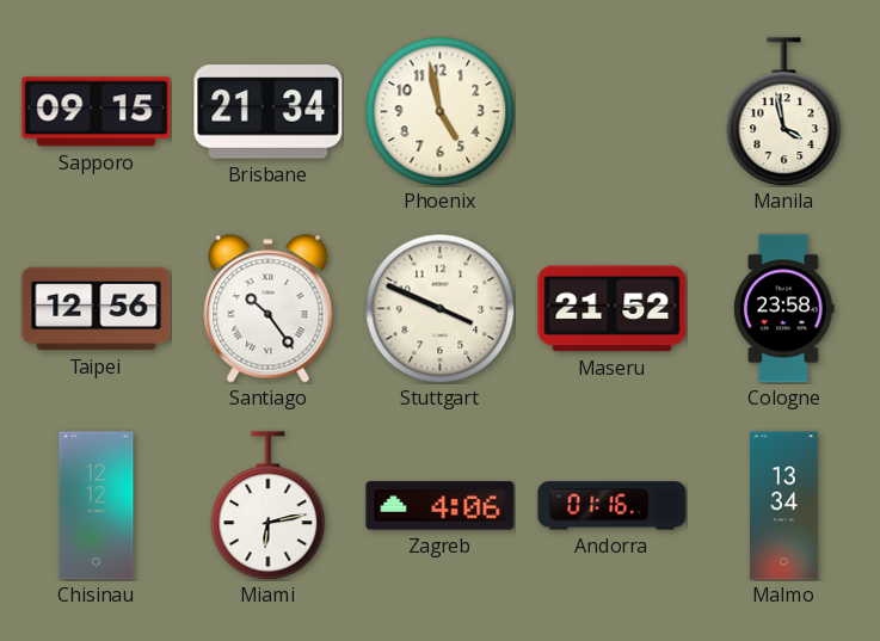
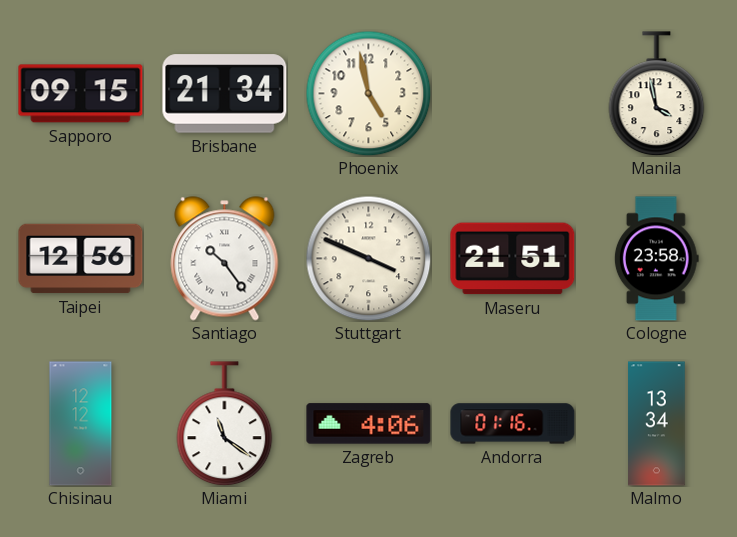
Maseru: 21:52 -> 21:51
Miami: 6:13 -> 11:21
